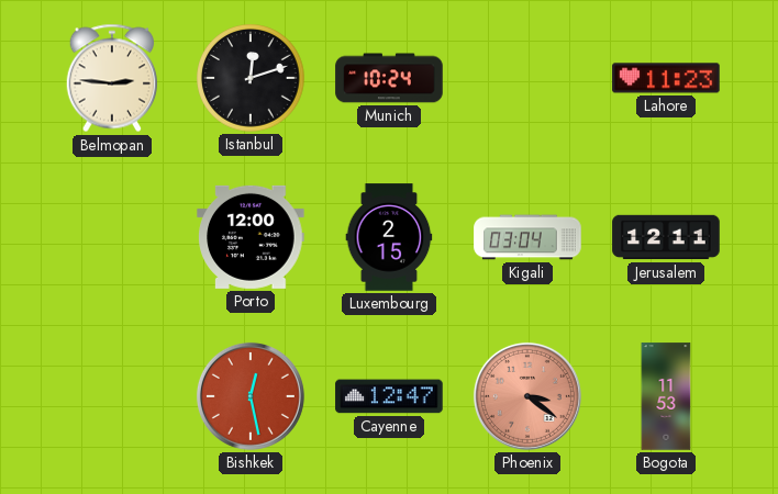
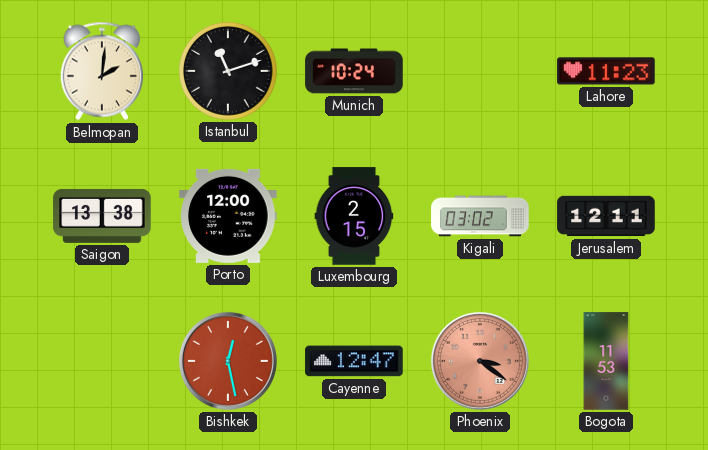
Belmopan: 2:46 -> 2:01
Istanbul: 12:12 -> 11:12
Saigon: none -> 13:38
Kigali: 03:04 -> 03:02
